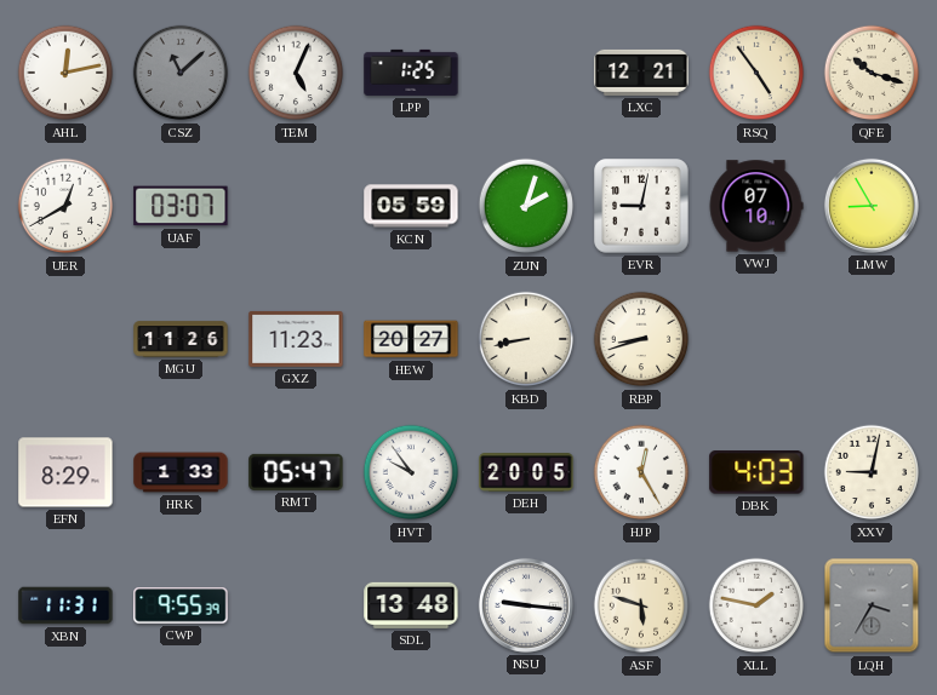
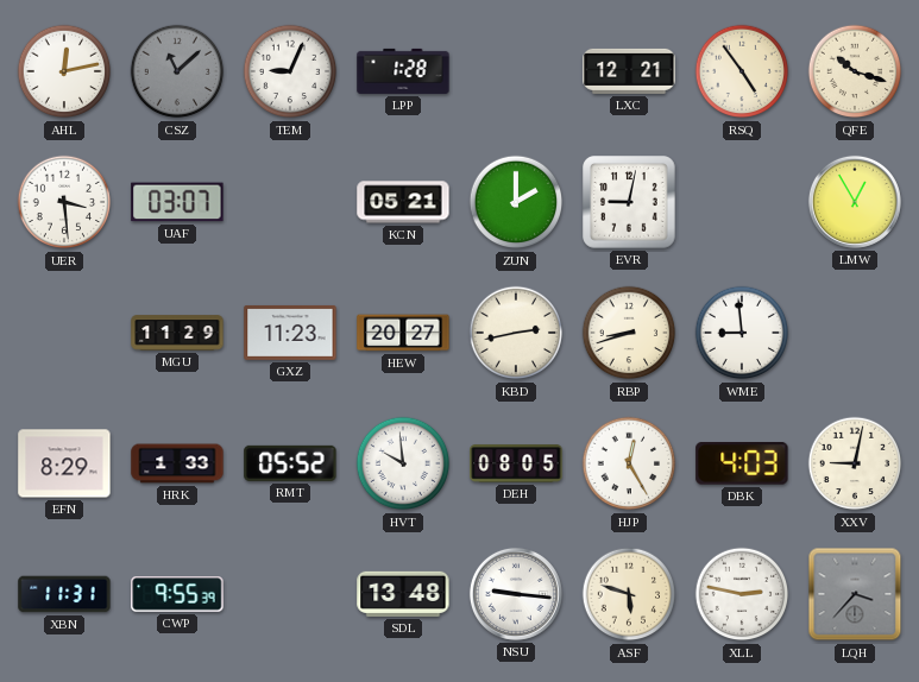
TEM: 5:04 -> 9:04
LPP: 1:25 -> 1:28
UER: 12:40 -> 3:29
KCN: 05:59 -> 05:21
ZUN: 2:03 -> 2:00
VWJ: 07:10 -> none
LMW: 8:55 -> 12:55
MGU: 11:26 -> 11:29
KBD: 8:43 -> 2:43
WME: none -> 8:59
RMT: 05:47 -> 05:52
HVT: 9:54 -> 9:59
DEH: 20:05 -> 08:05
XLL: 1:47 -> 2:47
LQH: 3:35 -> 3:37
